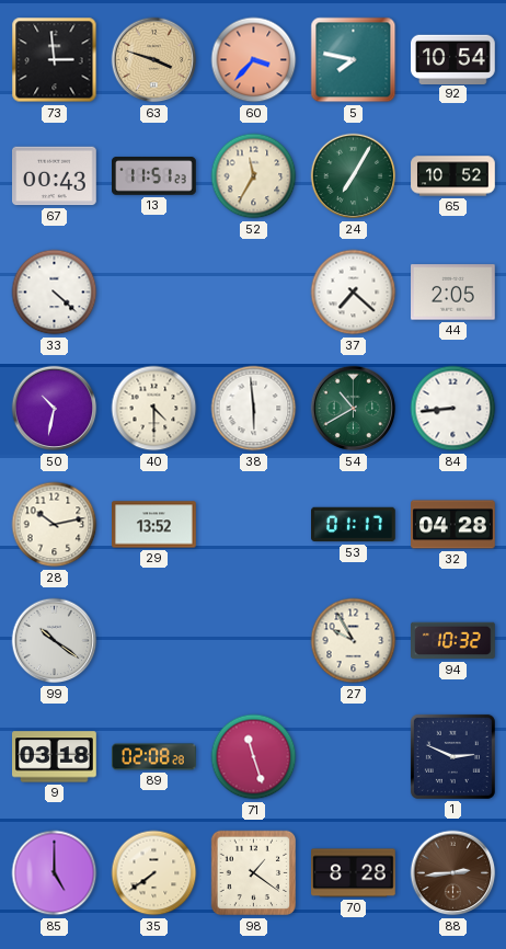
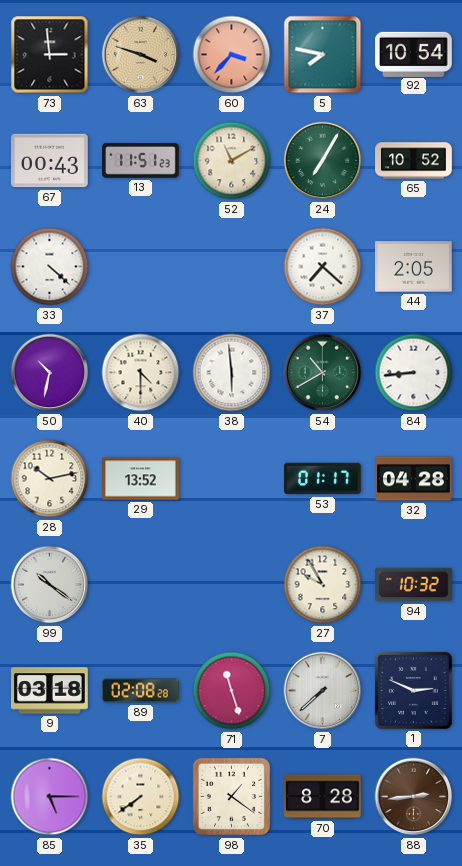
52: 11:35 -> 11:10
7: none -> 7:38
85: 5:00 -> 5:15
